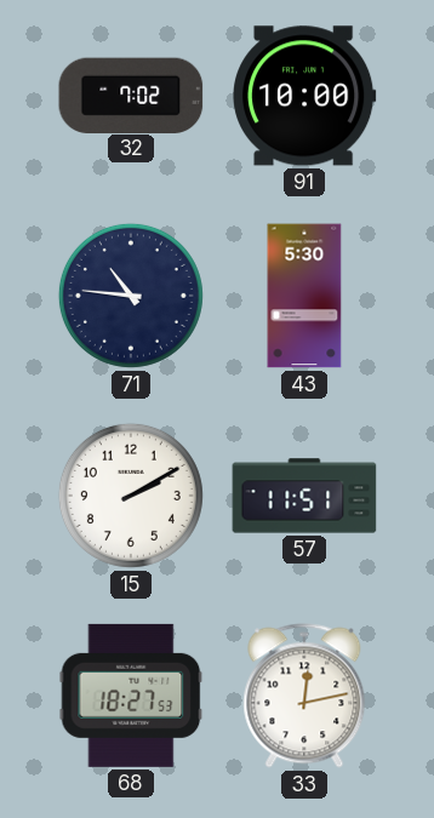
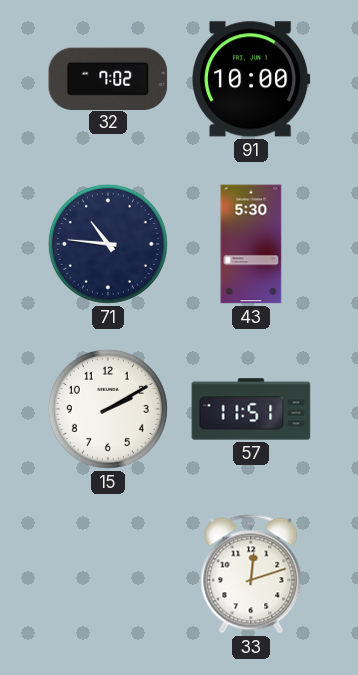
68: 18:27 -> none
33: 12:13 -> 12:12
